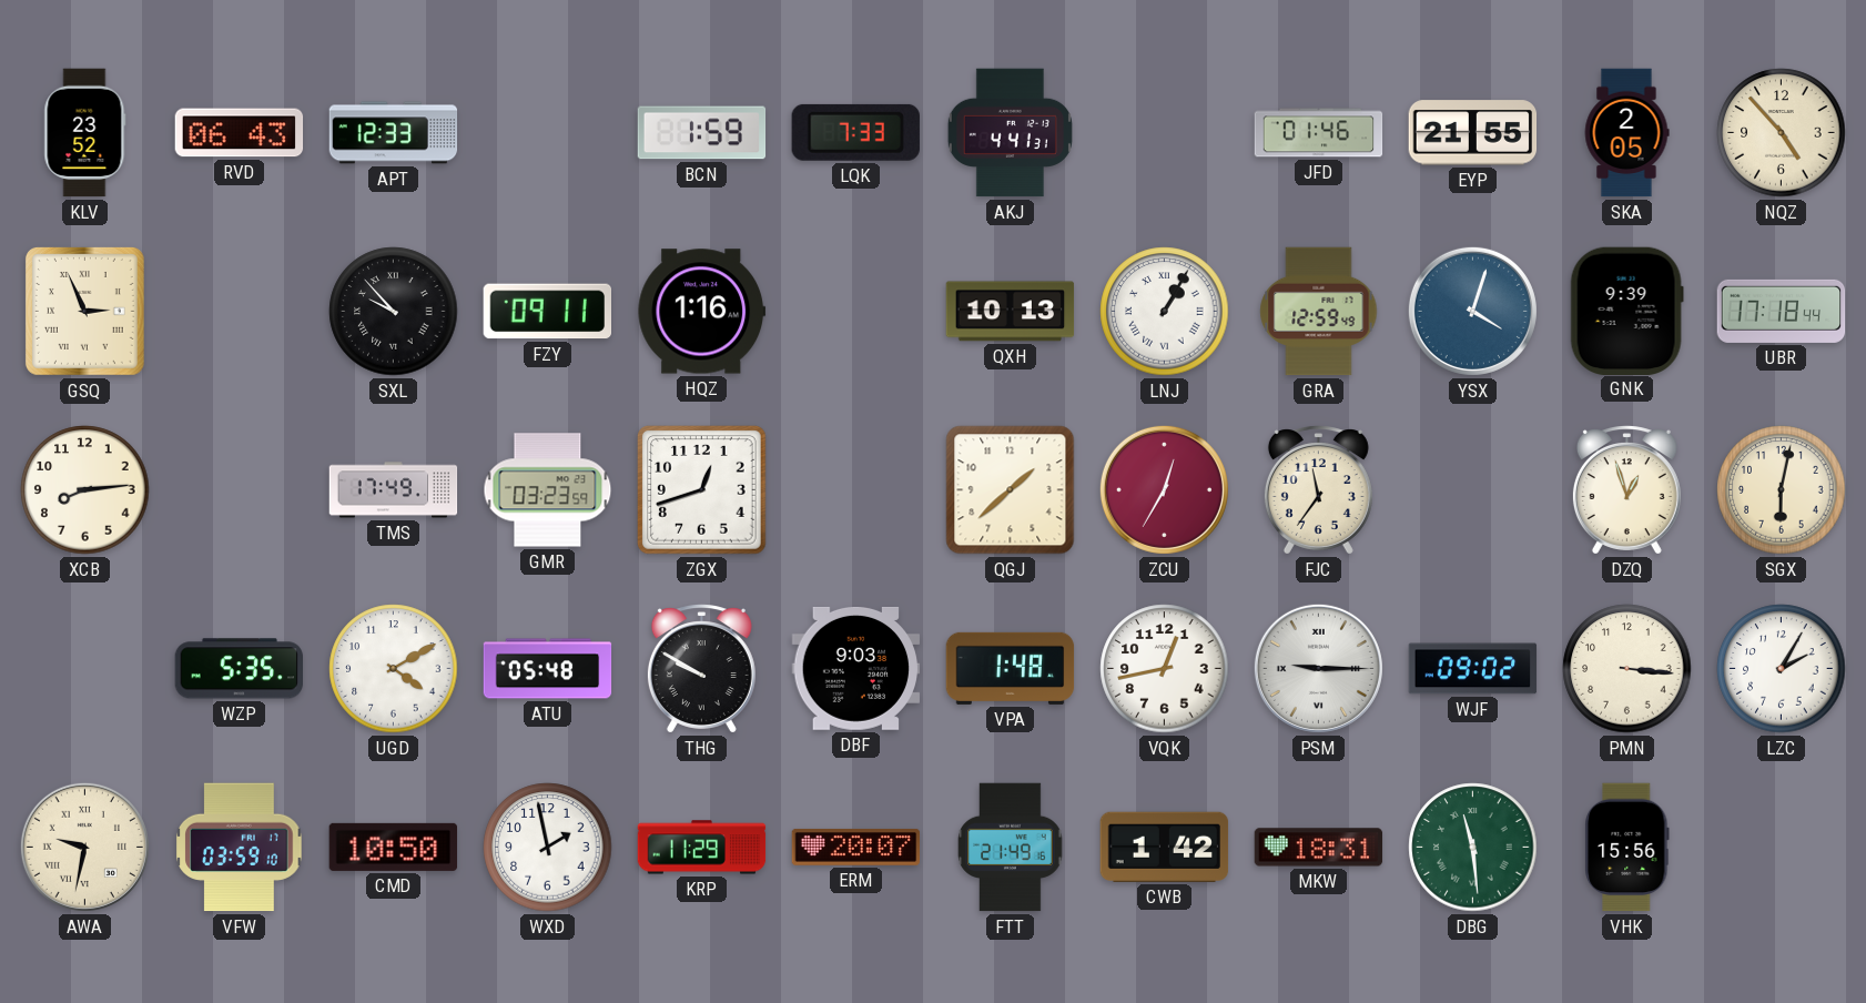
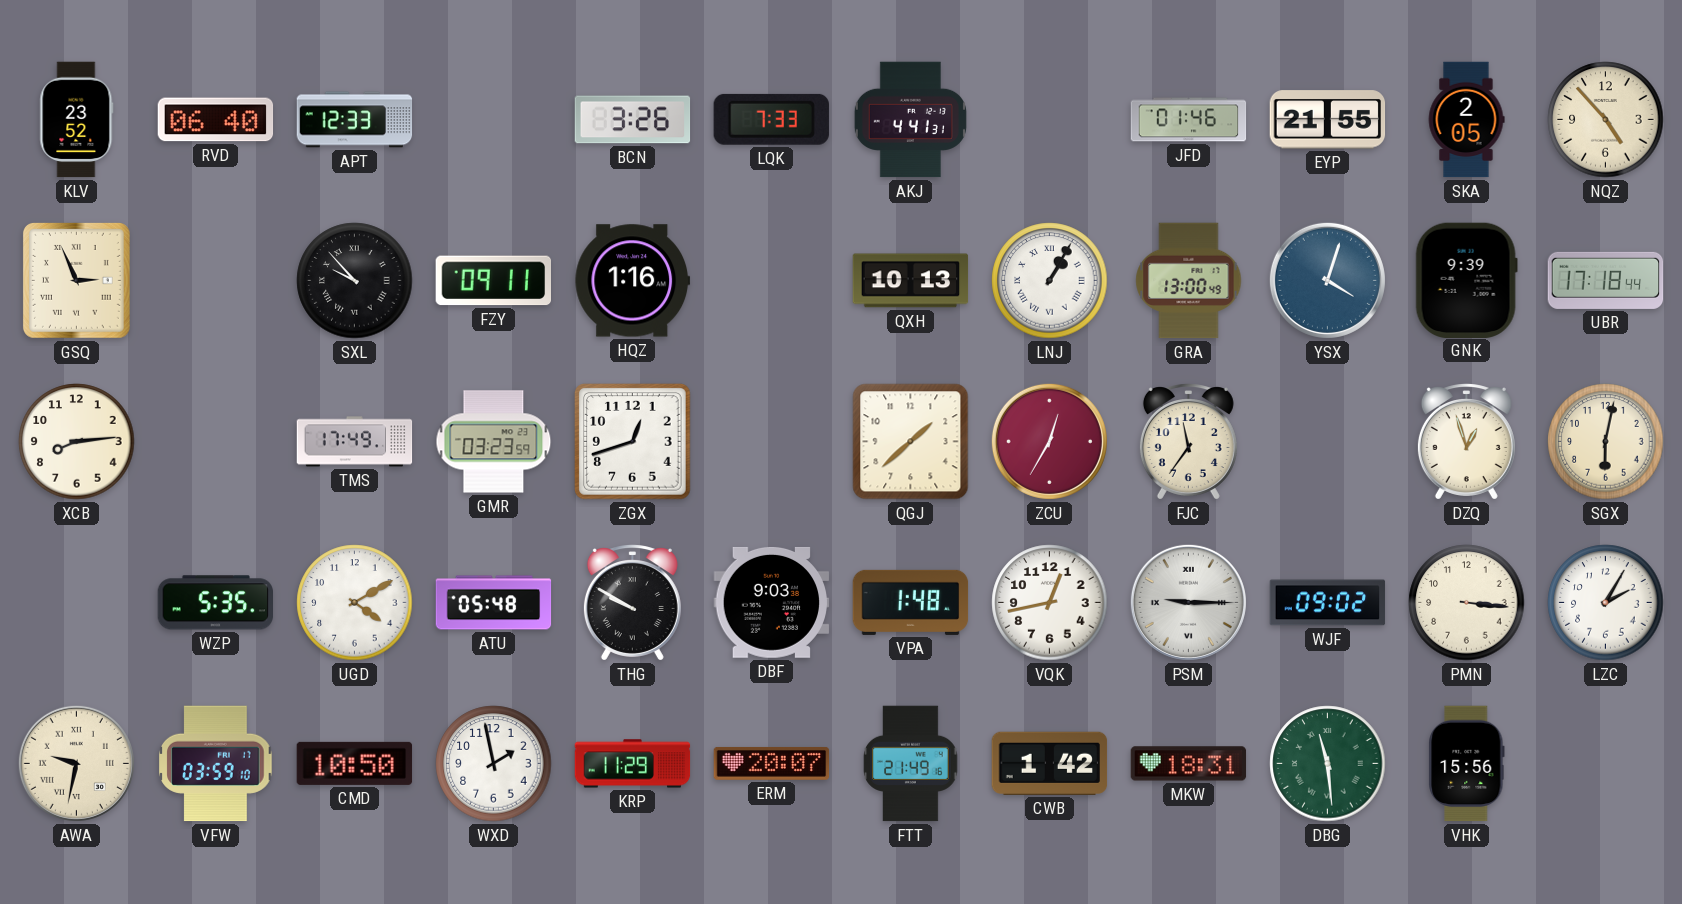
RVD: 06:43 -> 06:40
BCN: 1:59 -> 3:26
GRA: 12:59 -> 13:00
